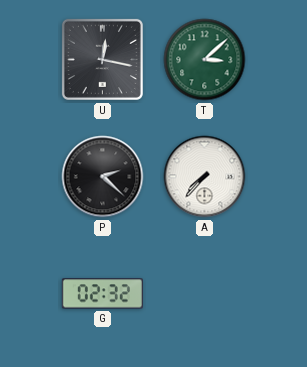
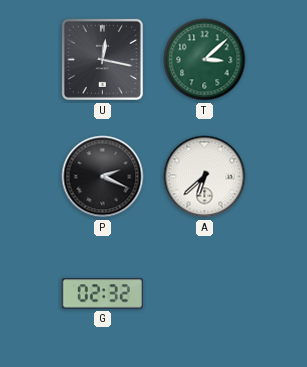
P: 2:22 -> 2:19
A: 7:37 -> 6:38
